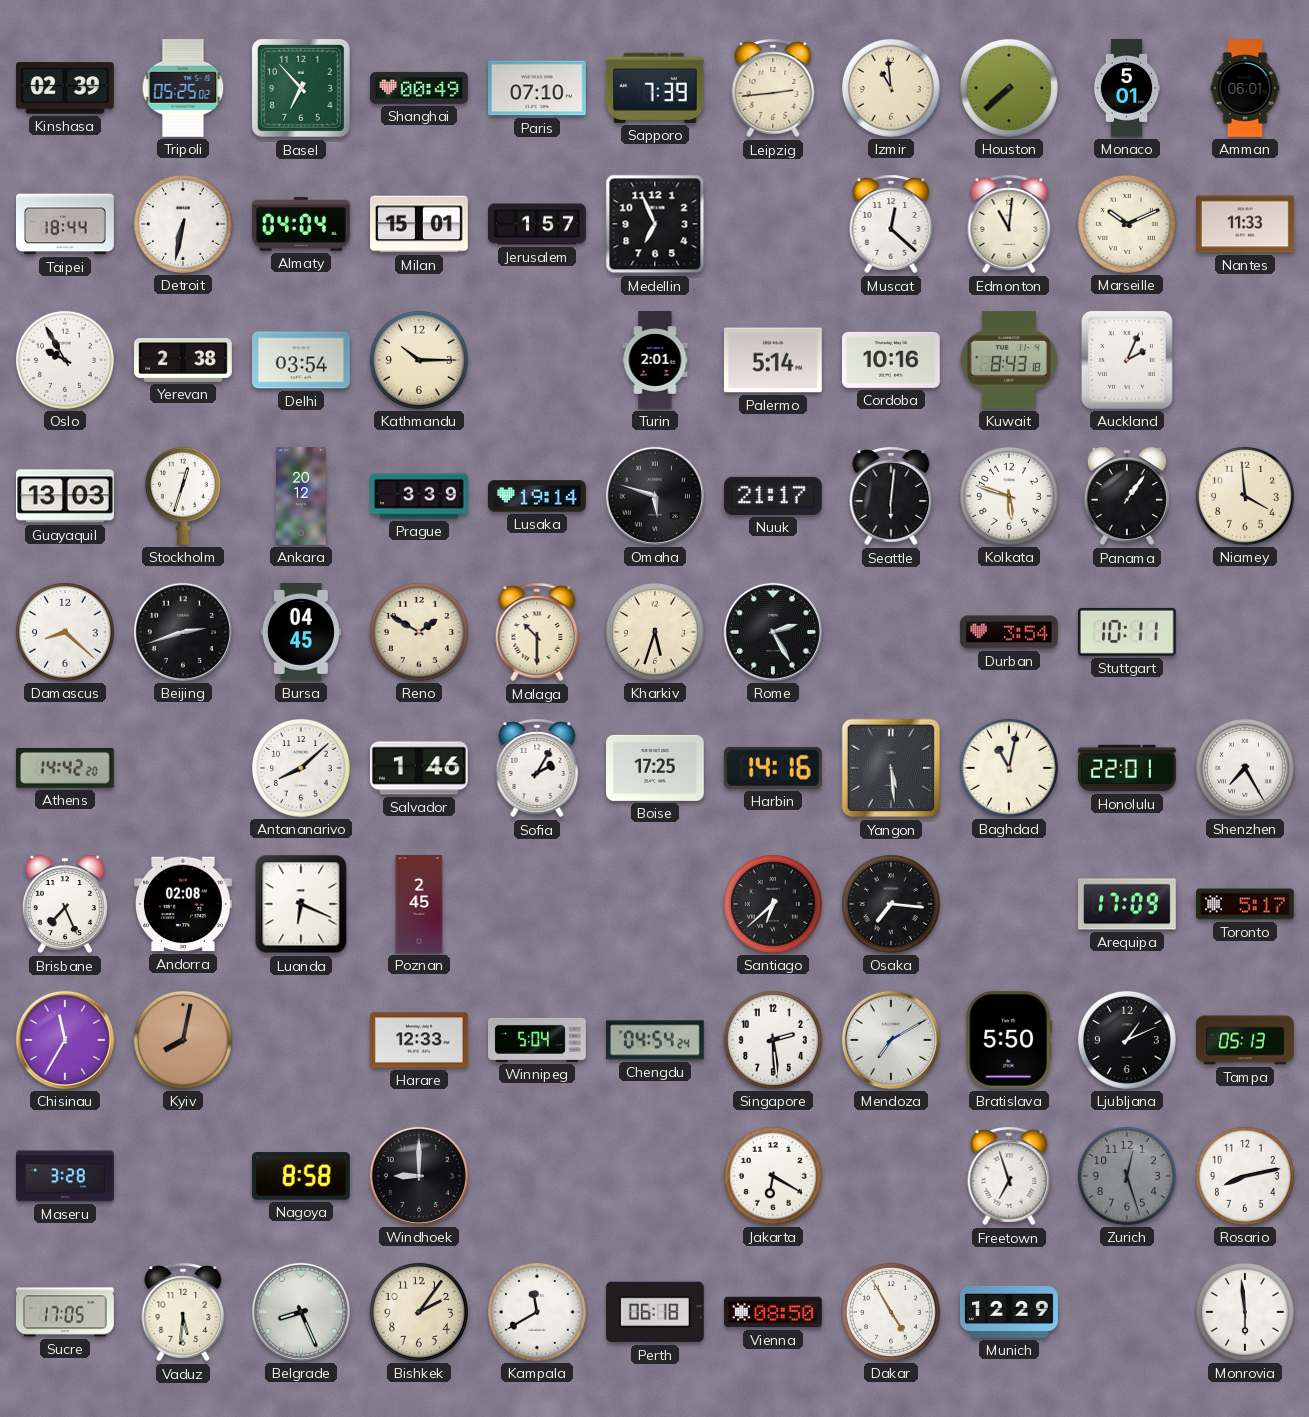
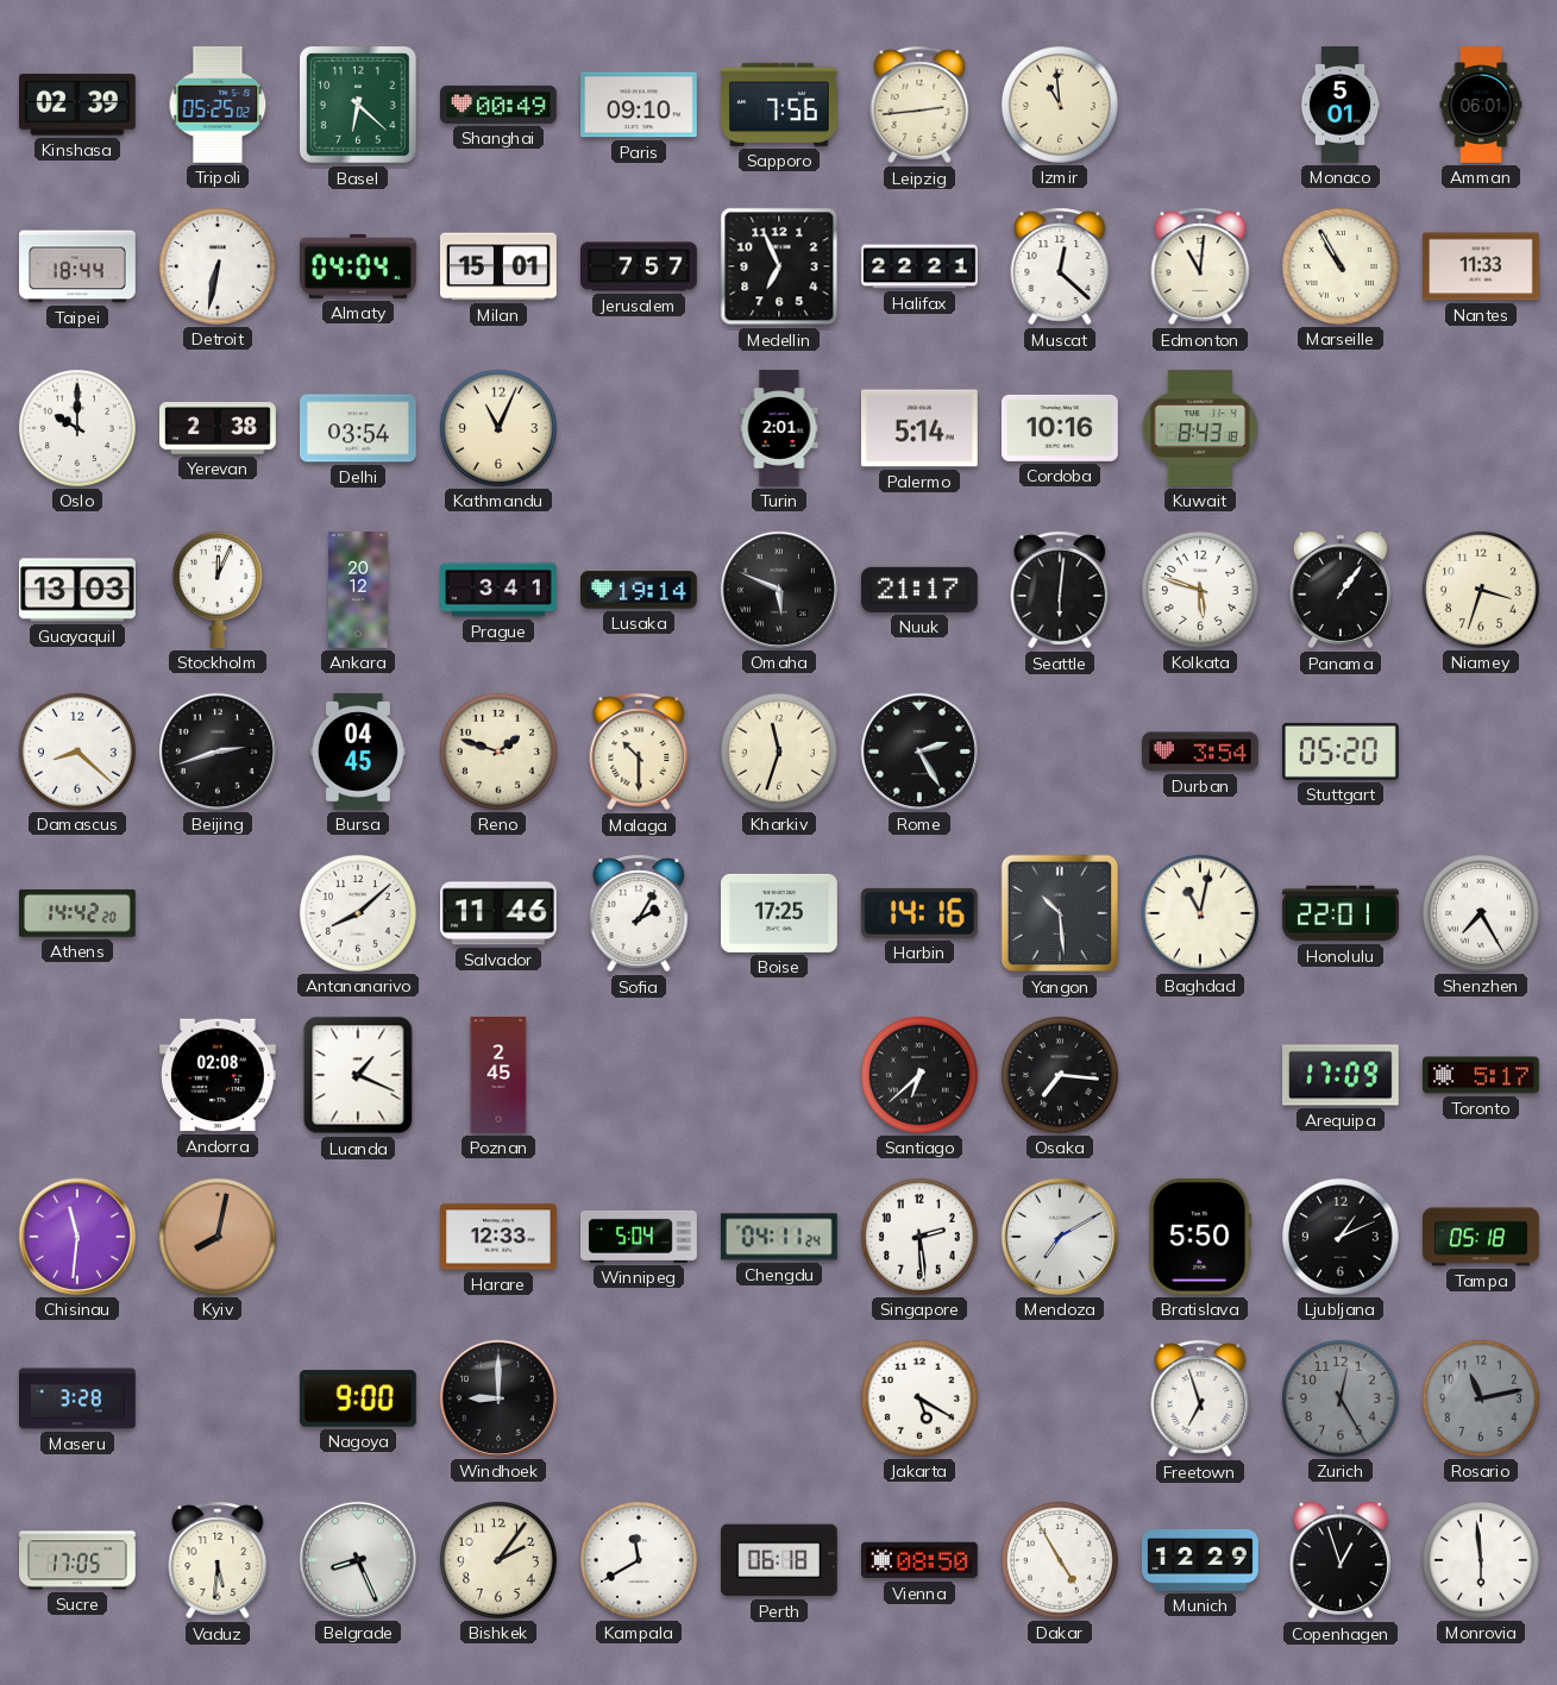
Basel: 6:53 -> 6:22
Paris: 07:10 -> 09:10
Sapporo: 7:39 -> 7:56
Houston: 7:38 -> none
Jerusalem: 1:57 -> 7:57
Halifax: none -> 22:21
Marseille: 10:11 -> 10:55
Oslo: 9:55 -> 10:00
Kathmandu: 10:15 -> 11:04
Auckland: 2:04 -> none
Stockholm: 12:33 -> 12:04
Prague: 3:39 -> 3:41
Omaha: 5:48 -> 5:49
Niamey: 3:59 -> 3:33
Reno: 1:50 -> 1:48
Kharkiv: 5:33 -> 11:33
Stuttgart: 10:11 -> 05:20
Salvador: 1:46 -> 11:46
Yangon: 5:29 -> 10:29
Brisbane: 7:26 -> none
Luanda: 6:19 -> 1:19
Chisinau: 11:35 -> 11:31
Chengdu: 04:54 -> 04:11
Tampa: 05:13 -> 05:18
Nagoya: 8:58 -> 9:00
Jakarta: 6:20 -> 5:20
Zurich: 12:27 -> 12:25
Rosario: 8:13 -> 11:13
Rosario dial: white -> grey
Copenhagen: none -> 12:57
